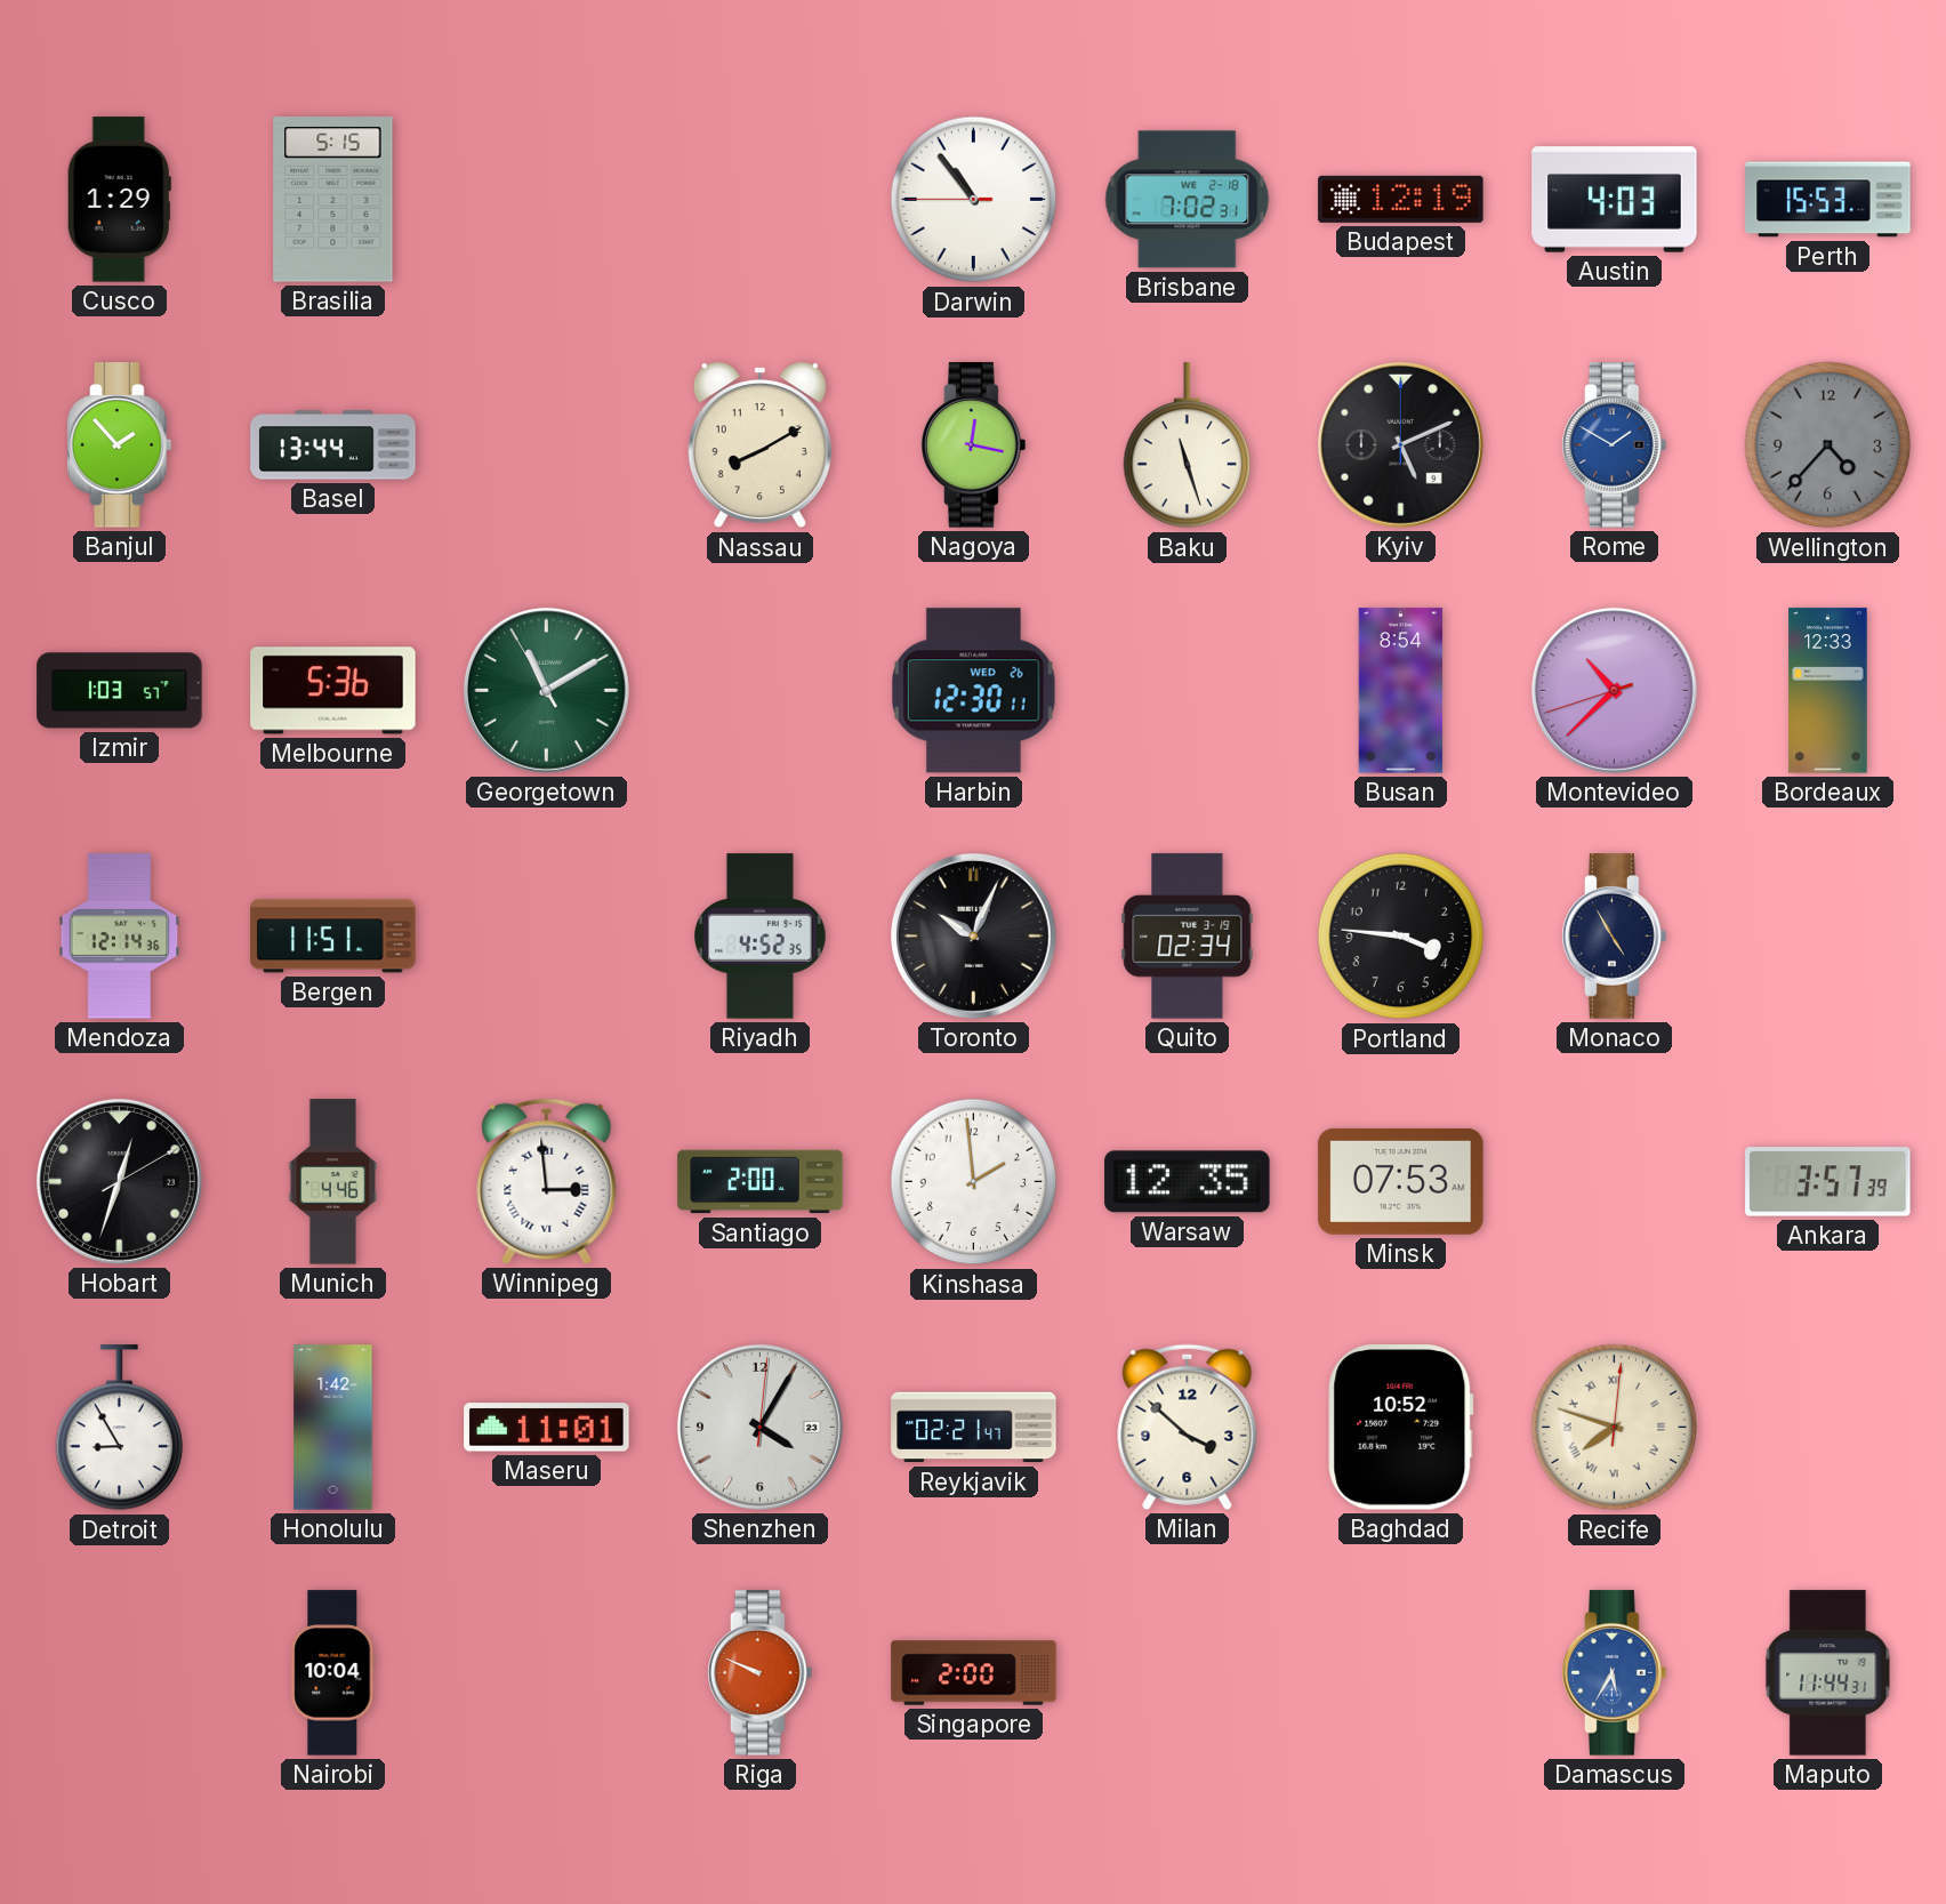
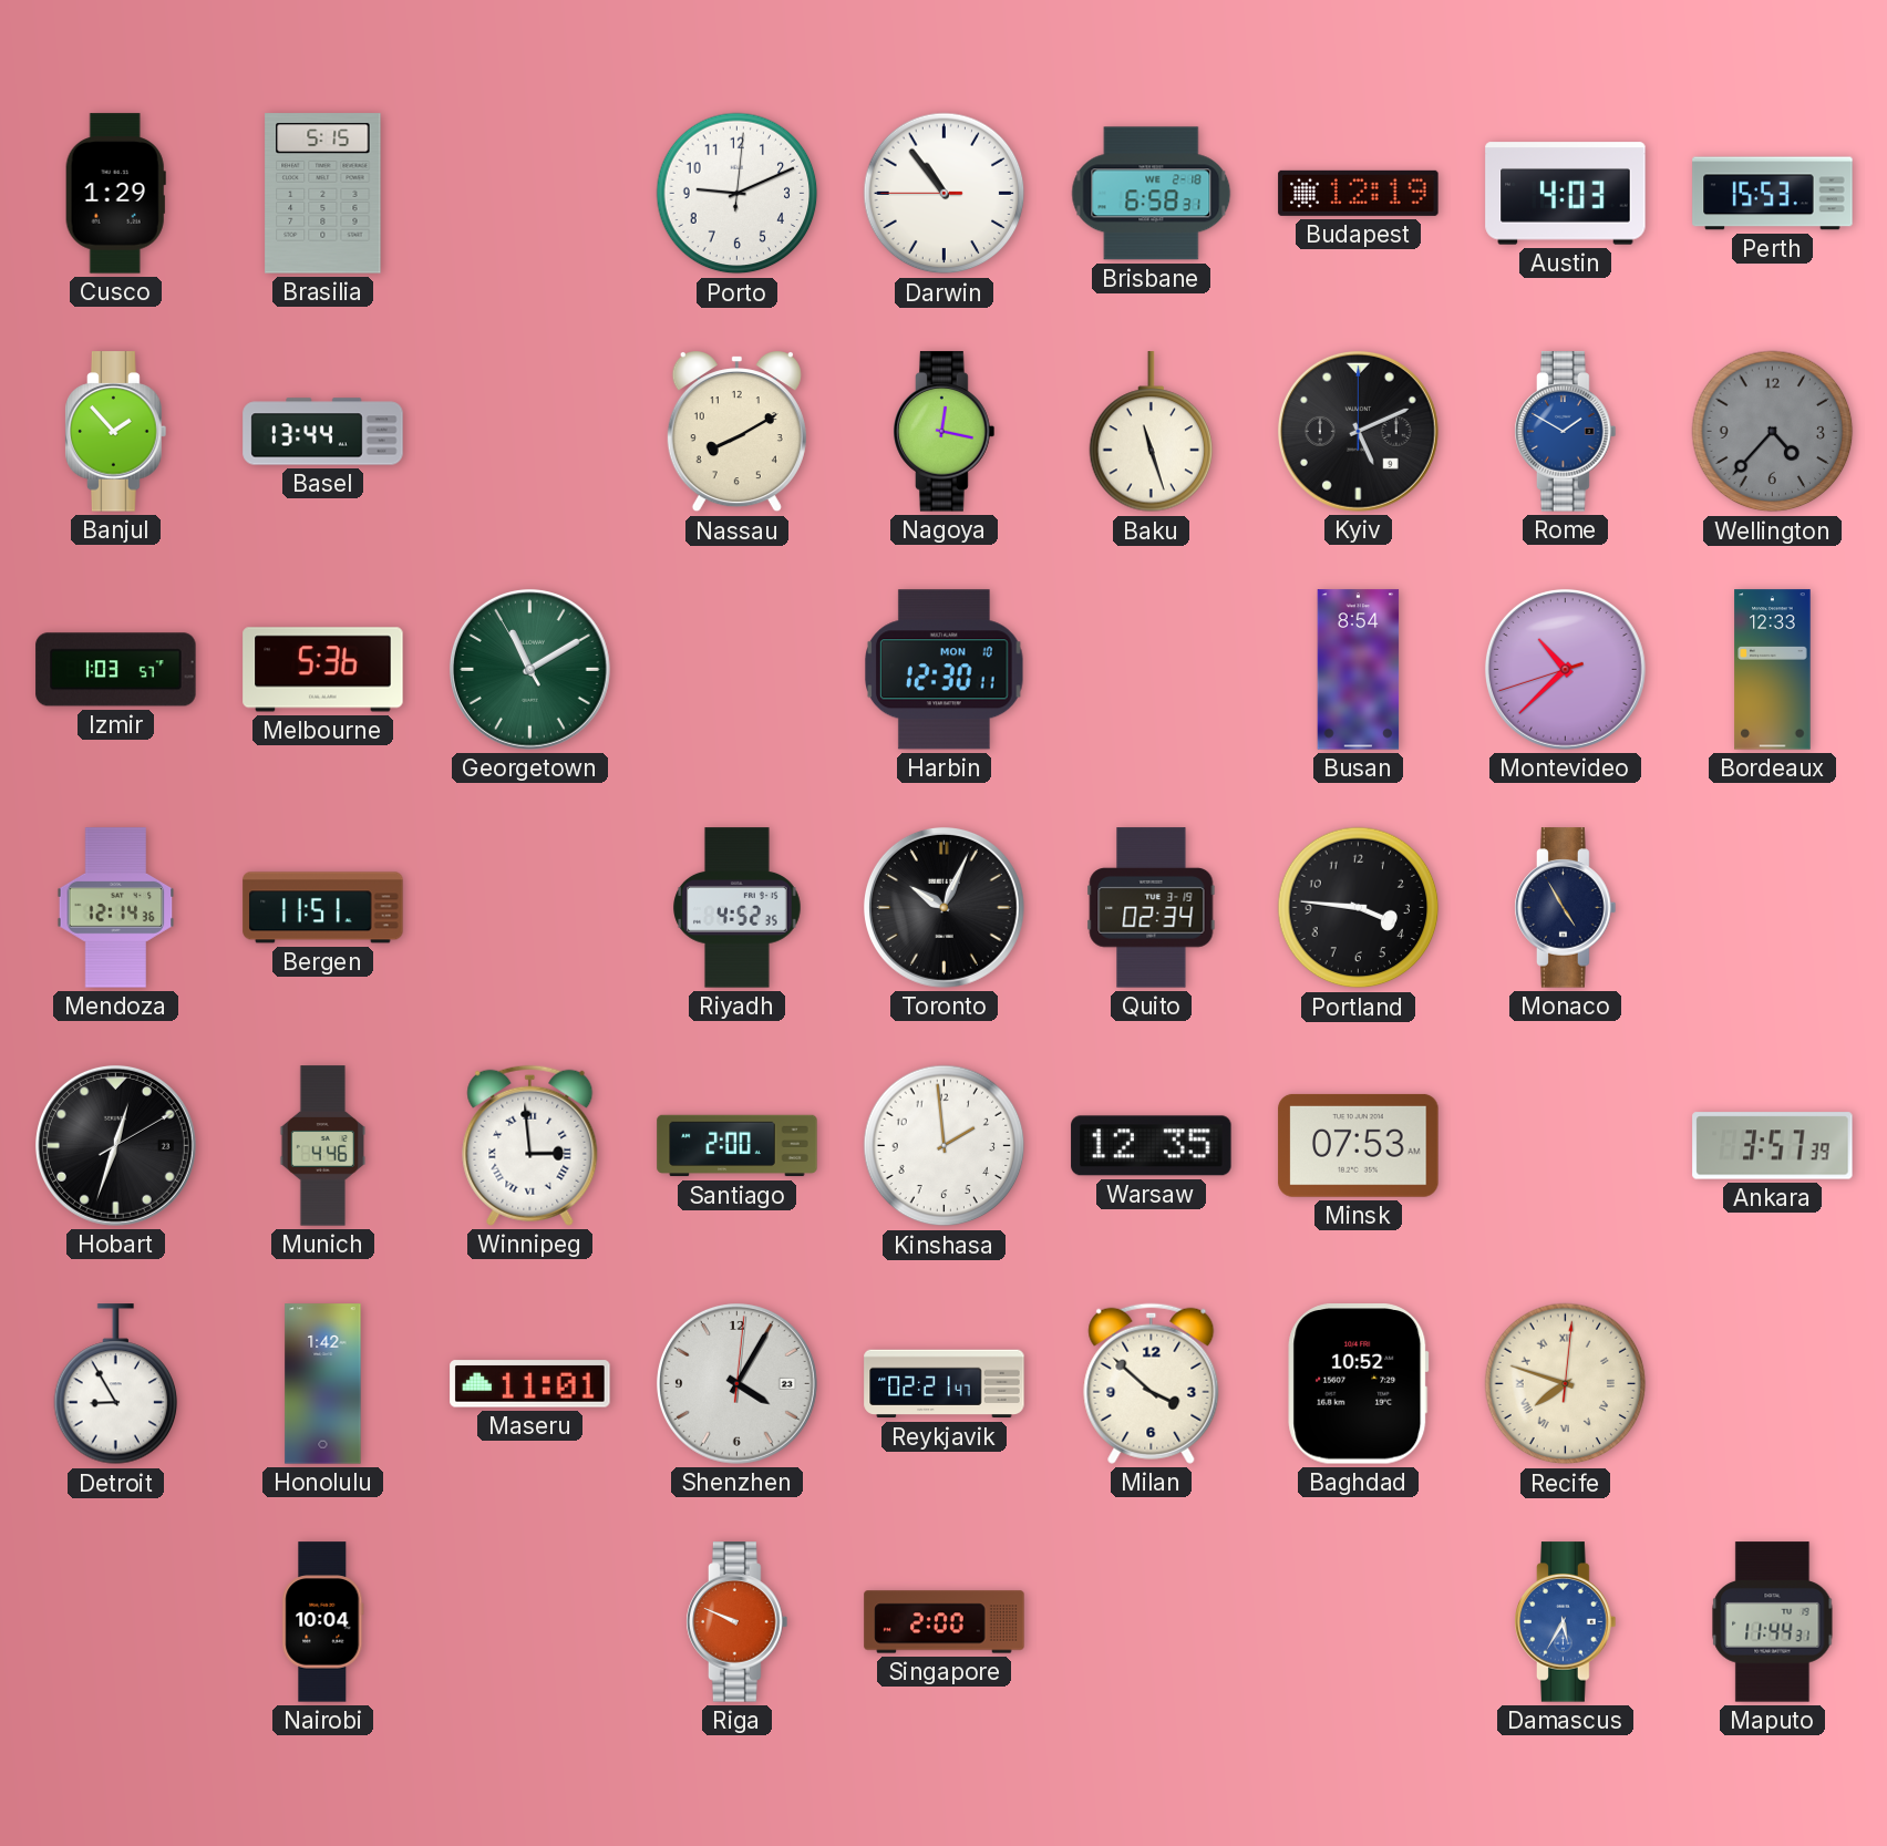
Porto: none -> 9:11
Brisbane: 7:02 -> 6:58
Harbin date: WED 26 -> MON 10
